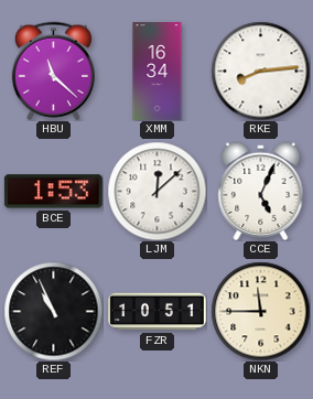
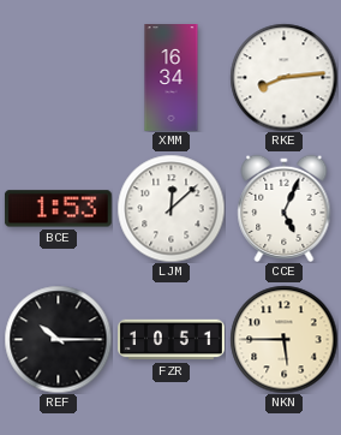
HBU: 11:22 -> none
REF: 10:56 -> 10:15
NKN: 11:45 -> 5:45
